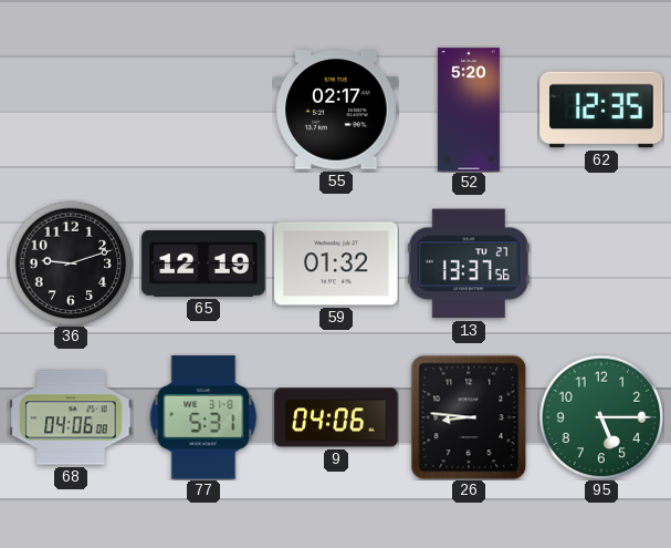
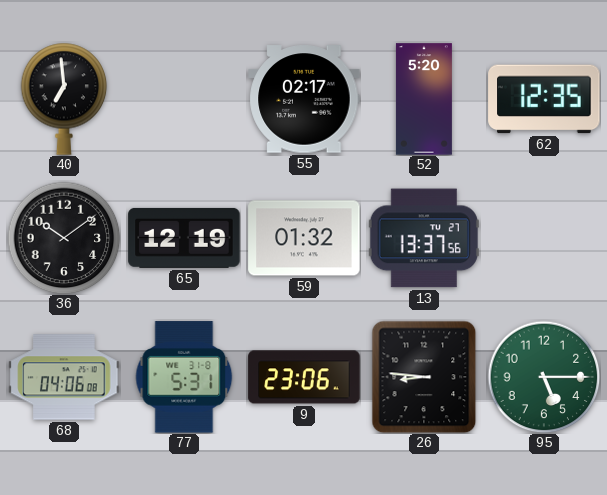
40: none -> 6:59
36: 9:12 -> 10:09
9: 04:06 -> 23:06
